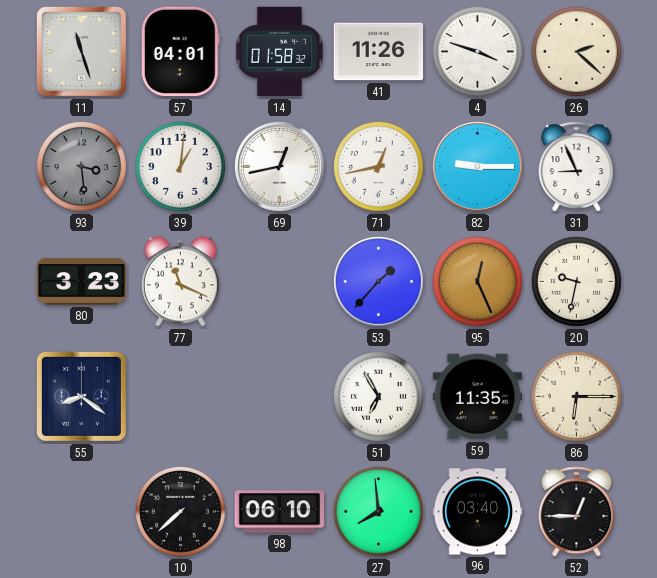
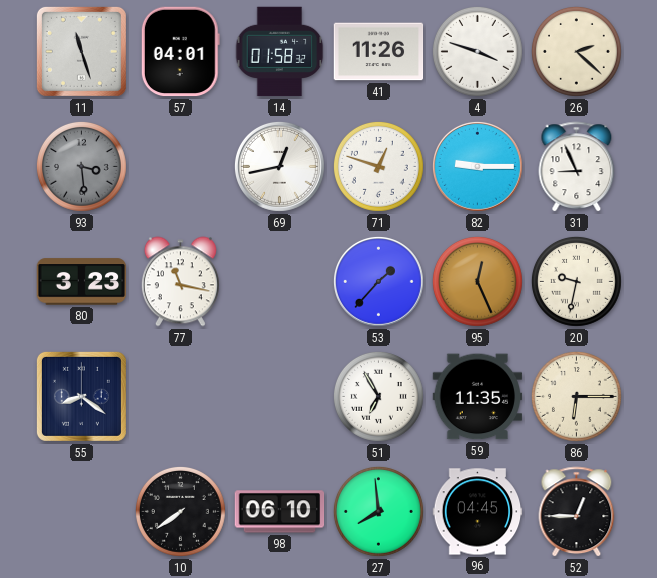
39: 1:01 -> none
71: 12:43 -> 12:48
77: 11:19 -> 11:17
10: 7:38 -> 7:39
96: 03:40 -> 04:45
